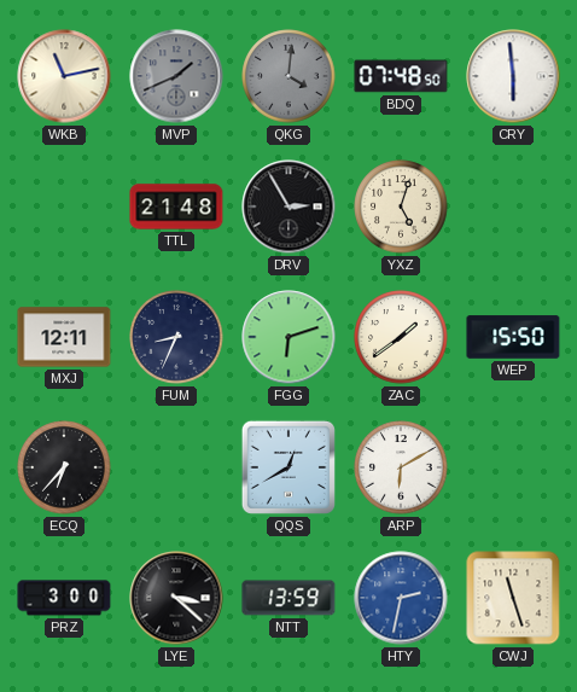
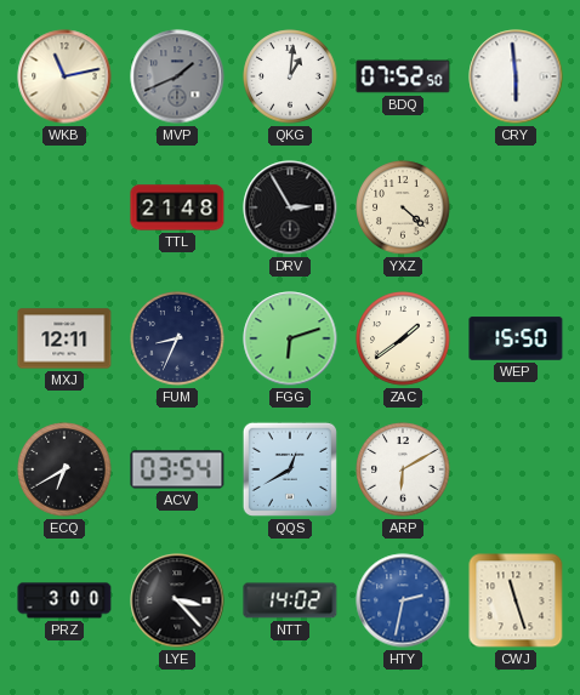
QKG: 4:01 -> 1:01
QKG dial: grey -> white
BDQ: 07:48 -> 07:52
YXZ: 5:03 -> 4:22
ECQ: 6:37 -> 6:40
ACV: none -> 03:54
LYE: 3:22 -> 3:23
NTT: 13:59 -> 14:02
